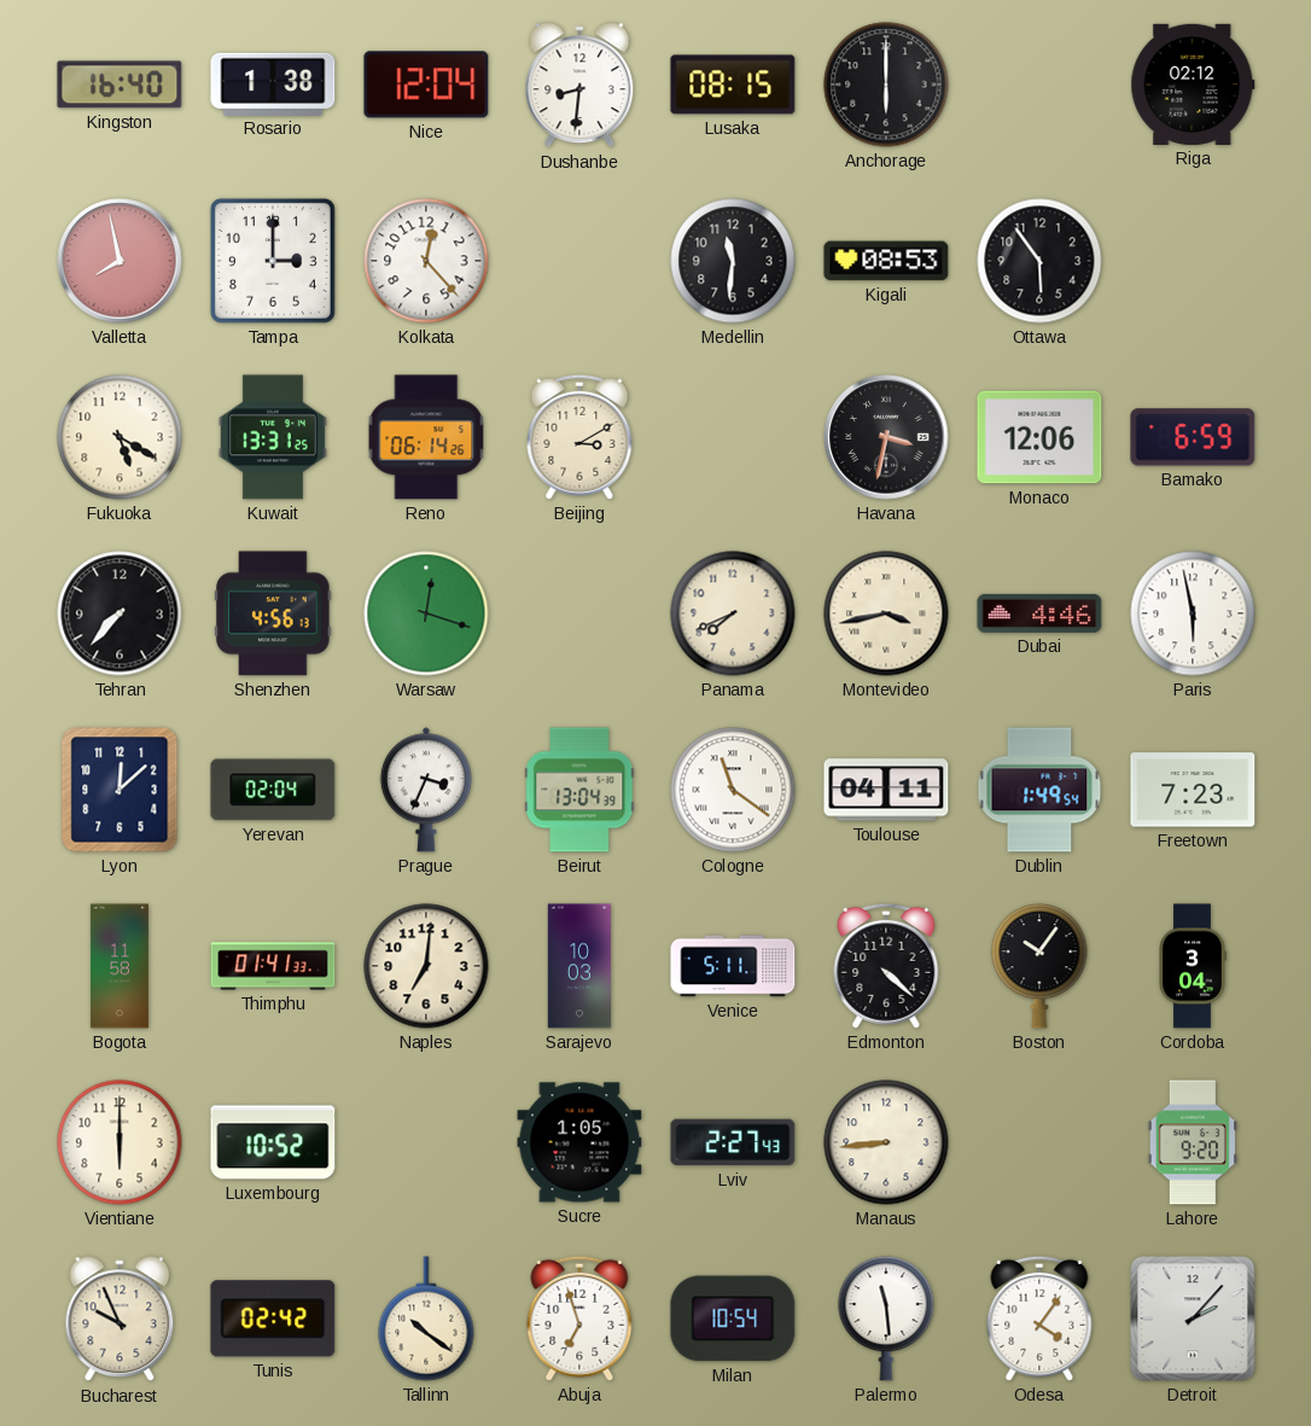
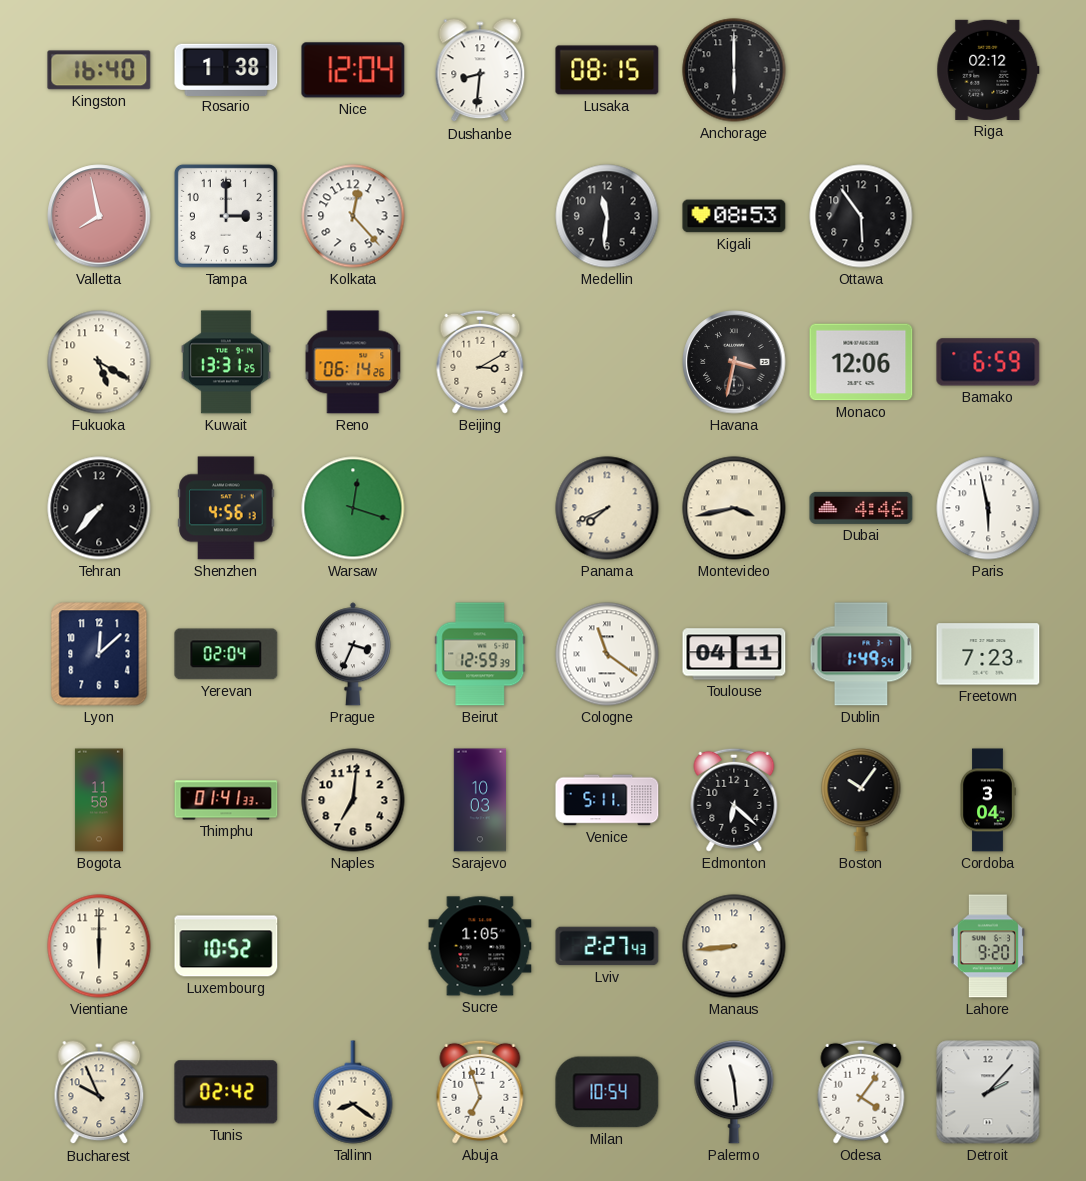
Beirut: 13:04 -> 12:59
Edmonton: 4:22 -> 6:22
Tallinn: 10:21 -> 8:21
